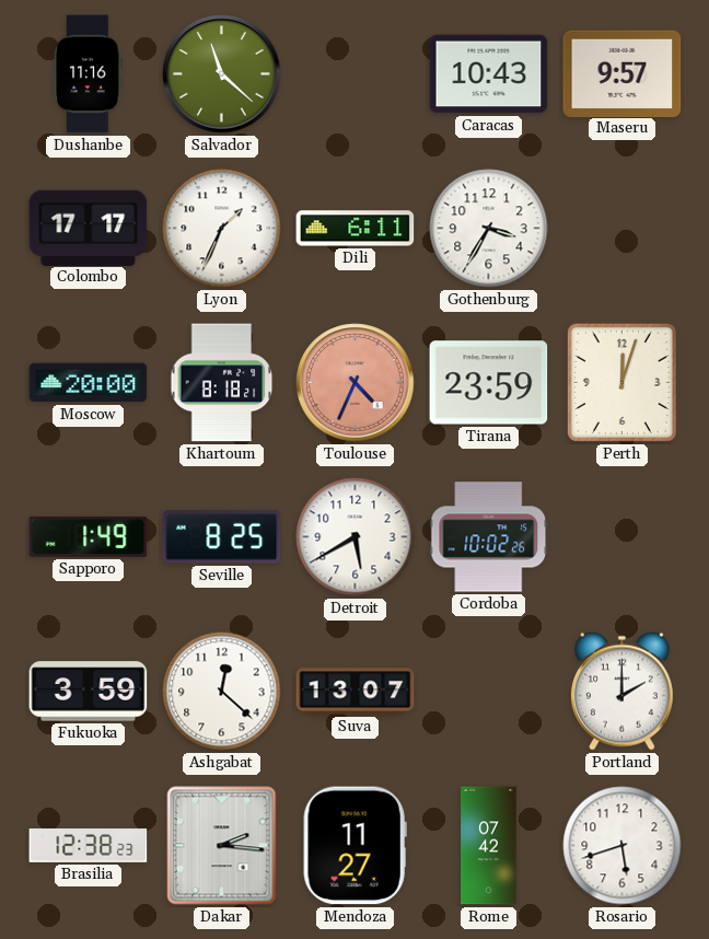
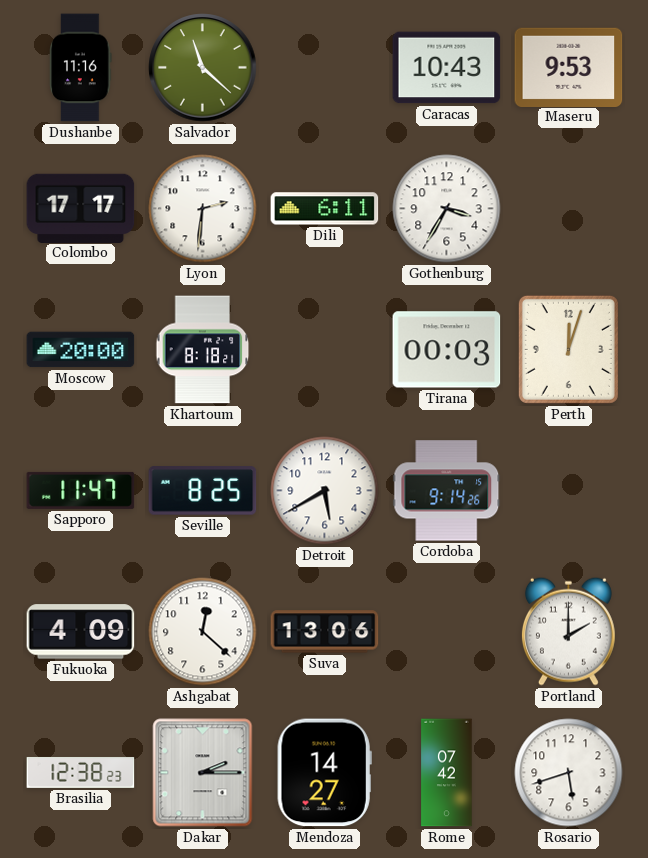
Maseru: 9:57 -> 9:53
Lyon: 1:34 -> 2:31
Toulouse: 4:34 -> none
Tirana: 23:59 -> 00:03
Sapporo: 1:49 -> 11:47
Cordoba: 10:02 -> 9:14
Fukuoka: 3:59 -> 4:09
Suva: 13:07 -> 13:06
Dakar: 2:16 -> 2:15
Mendoza: 11:27 -> 14:27
